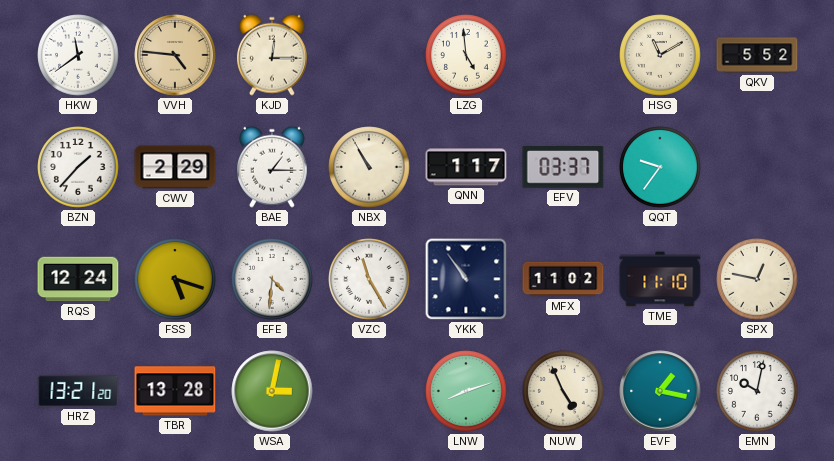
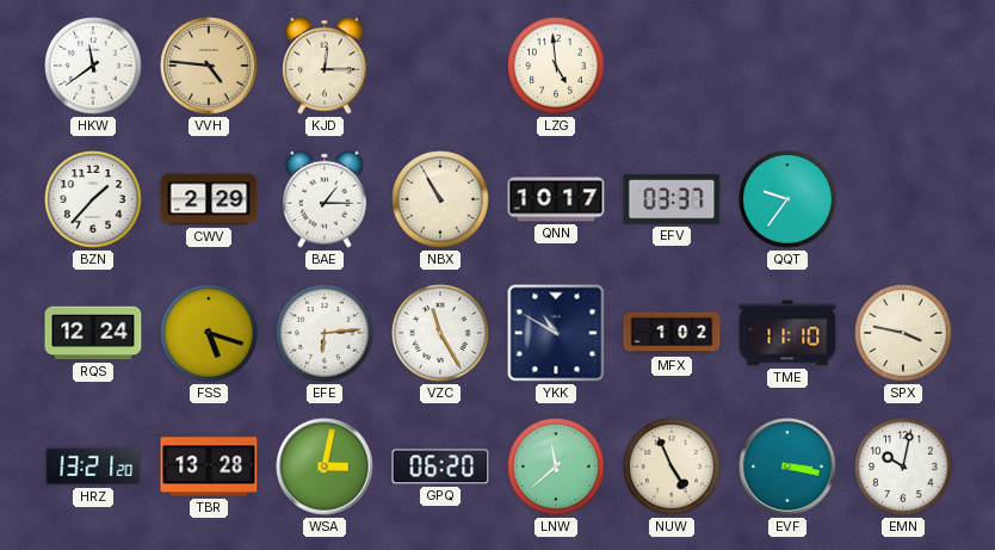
HSG: 11:10 -> none
QKV: 5:52 -> none
QNN: 1:17 -> 10:17
EFE: 4:31 -> 6:14
YKK: 10:54 -> 10:50
MFX: 11:02 -> 1:02
SPX: 12:47 -> 3:47
GPQ: none -> 06:20
LNW: 8:12 -> 11:38
EVF: 1:17 -> 3:17
